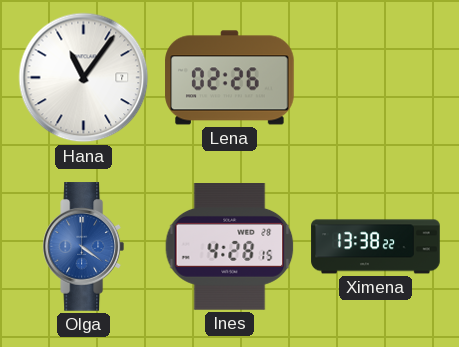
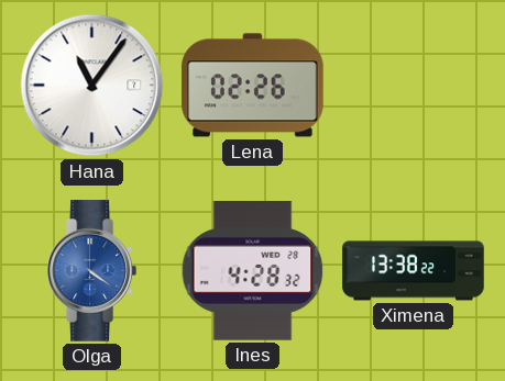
Ines: 4:28:15 -> 4:28:32
